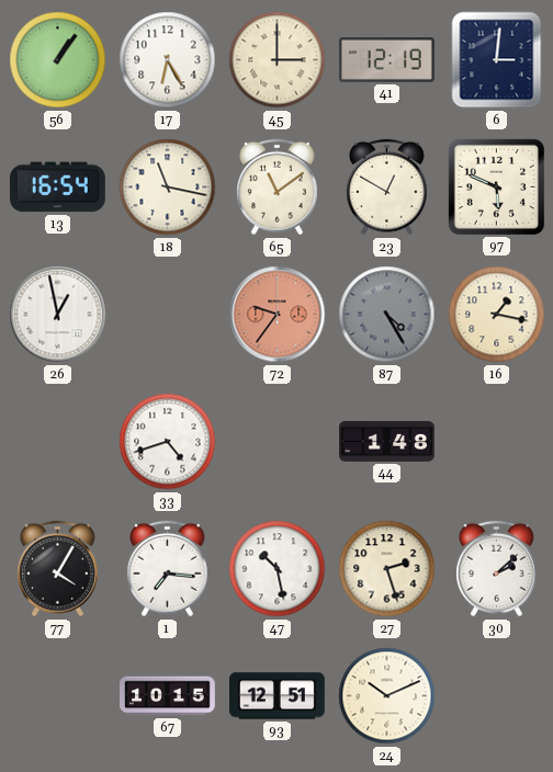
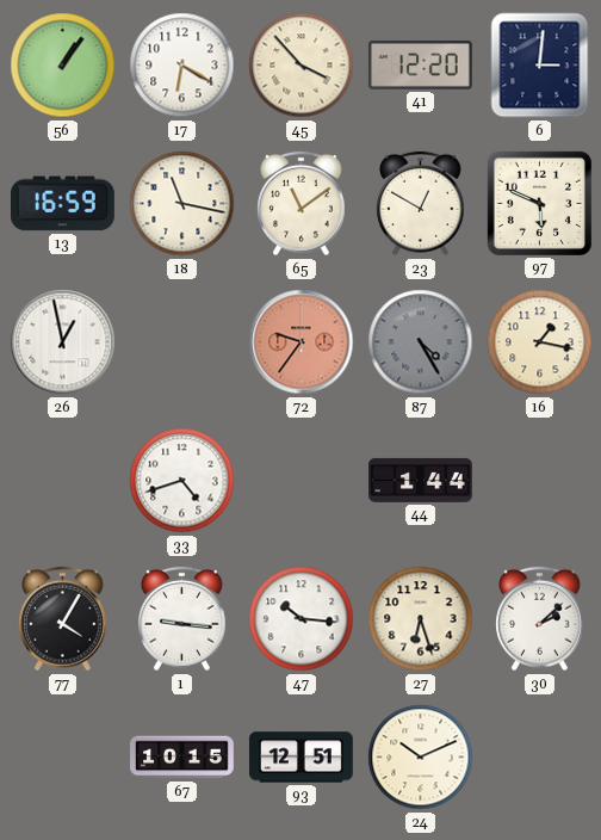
17: 6:25 -> 6:20
45: 3:00 -> 3:53
41: 12:19 -> 12:20
13: 16:54 -> 16:59
44: 1:48 -> 1:44
1: 7:16 -> 9:16
47: 10:28 -> 10:16
27: 2:27 -> 6:27
